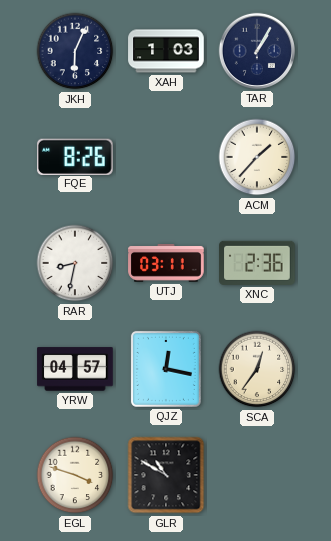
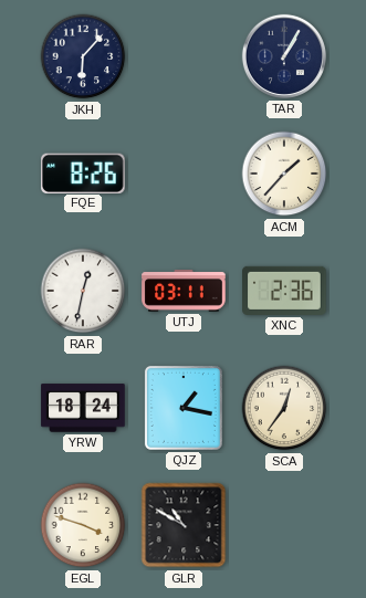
JKH: 6:04 -> 6:07
XAH: 1:03 -> none
RAR: 8:32 -> 12:32
YRW: 04:57 -> 18:24
QJZ: 12:17 -> 1:17
